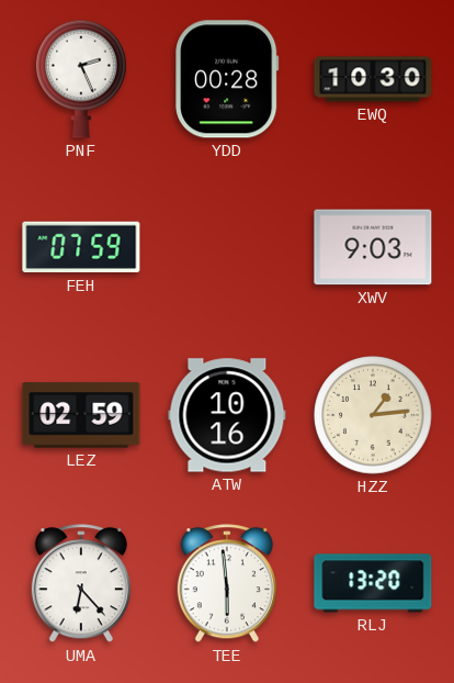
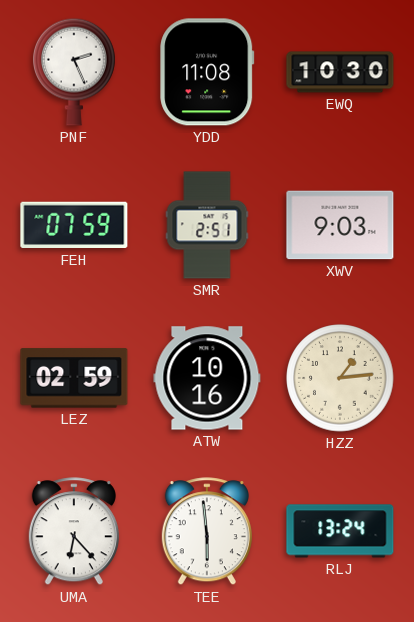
YDD: 00:28 -> 11:08
SMR: none -> 2:51
RLJ: 13:20 -> 13:24
